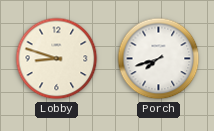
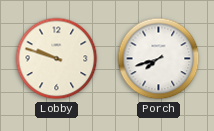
Lobby: 8:48 -> 9:48
